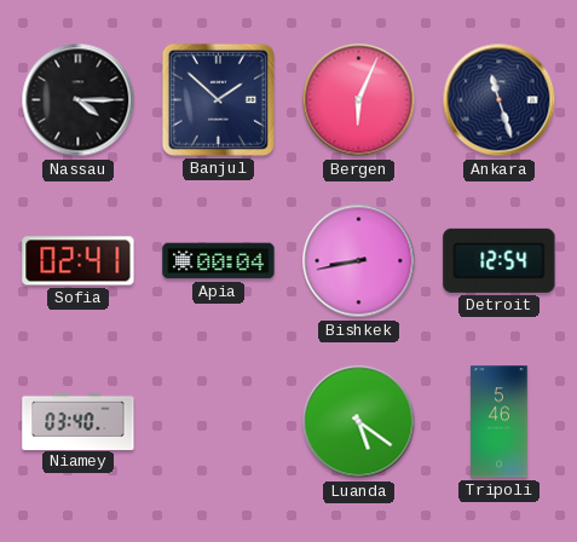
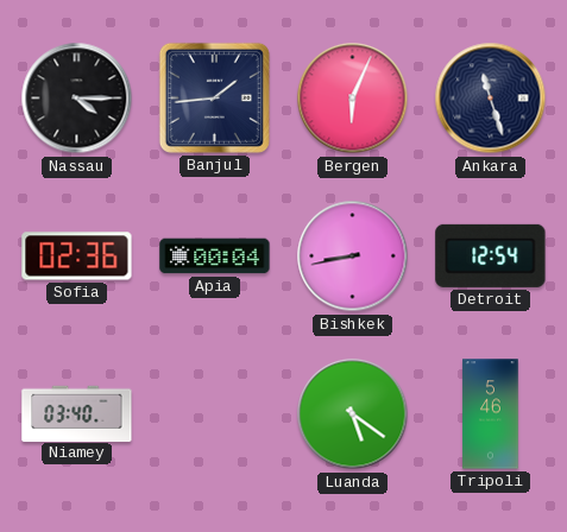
Banjul: 1:52 -> 1:44
Sofia: 02:41 -> 02:36
